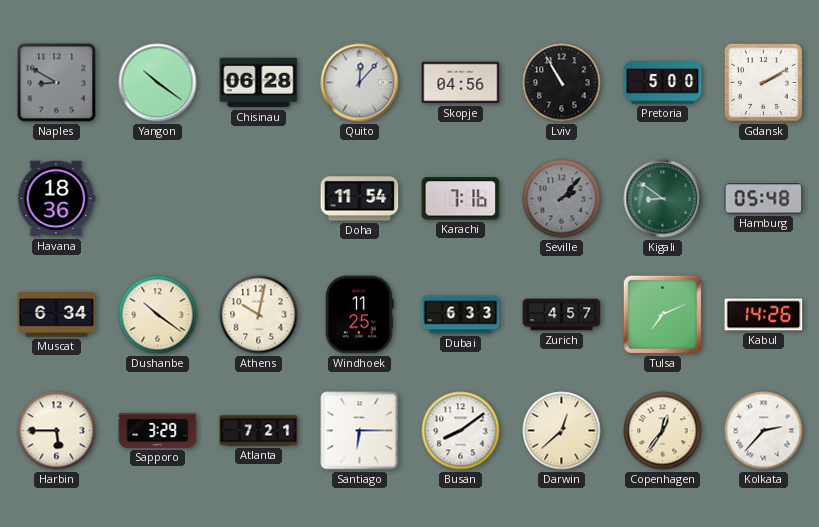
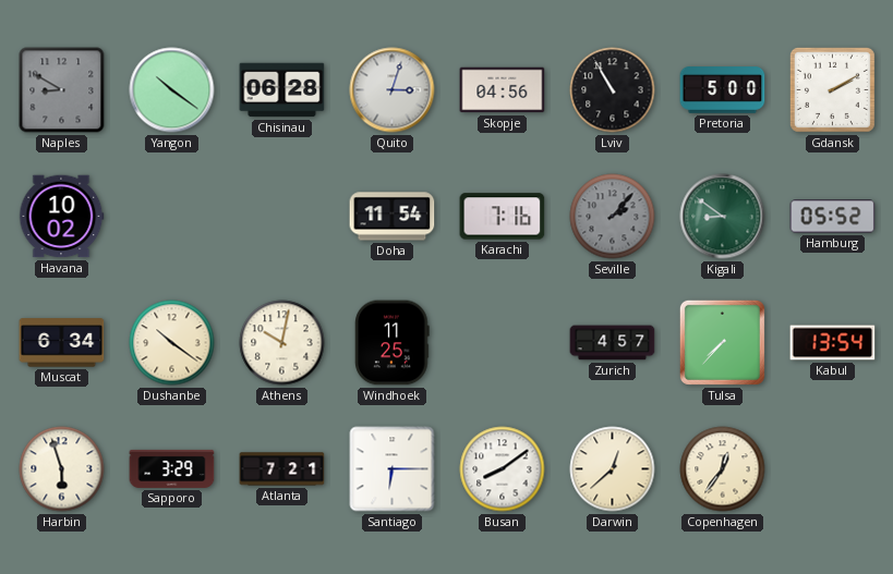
Quito: 12:07 -> 3:03
Havana: 18:36 -> 10:02
Hamburg: 05:48 -> 05:52
Dubai: 6:33 -> none
Tulsa: 7:11 -> 7:37
Kabul: 14:26 -> 13:54
Harbin: 5:45 -> 5:57
Kolkata: 2:37 -> none
